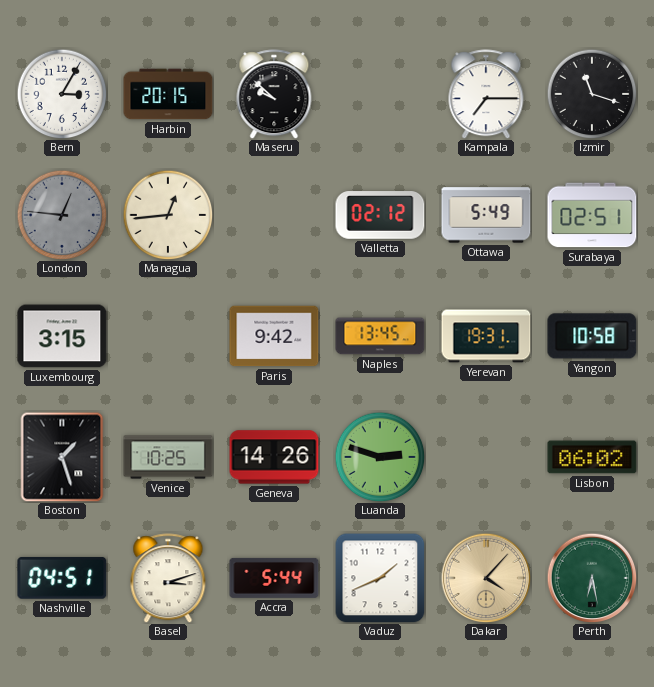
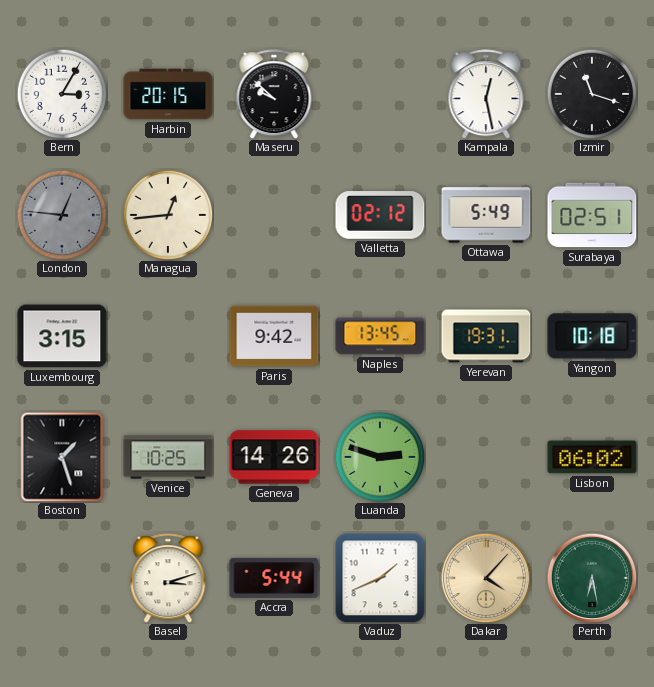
Kampala: 7:15 -> 12:28
Yangon: 10:58 -> 10:18
Nashville: 04:51 -> none
